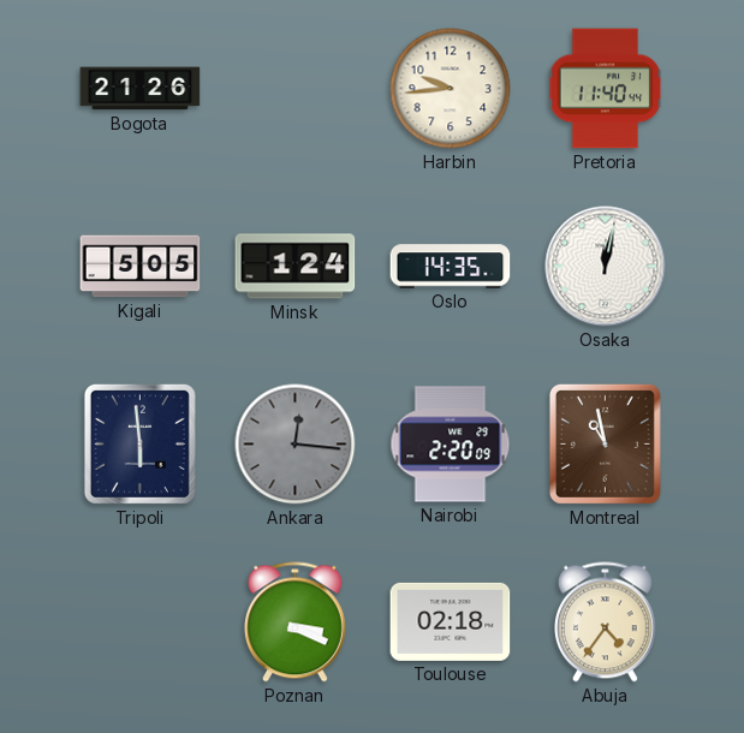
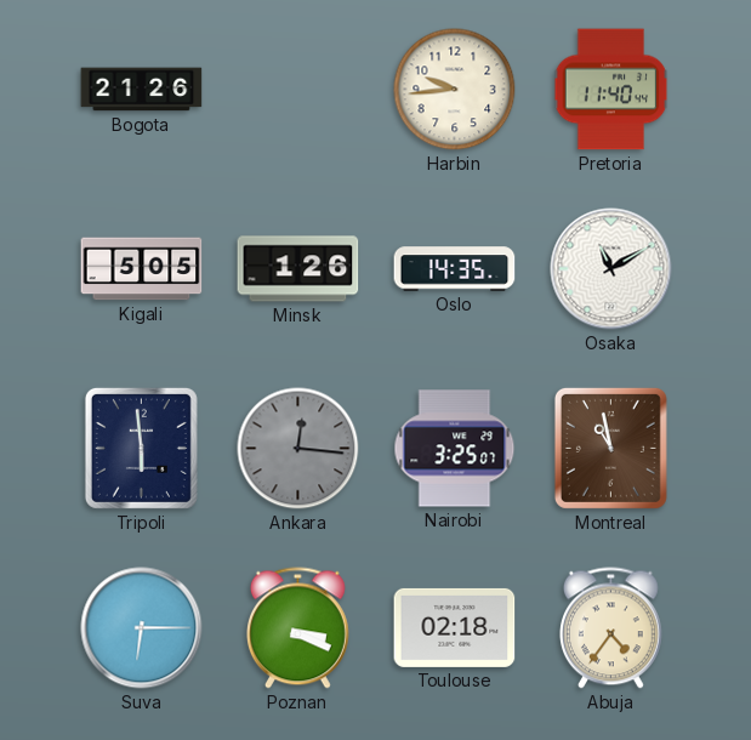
Minsk: 1:24 -> 1:26
Osaka: 12:02 -> 11:10
Nairobi: 2:20 -> 3:25
Suva: none -> 6:15
